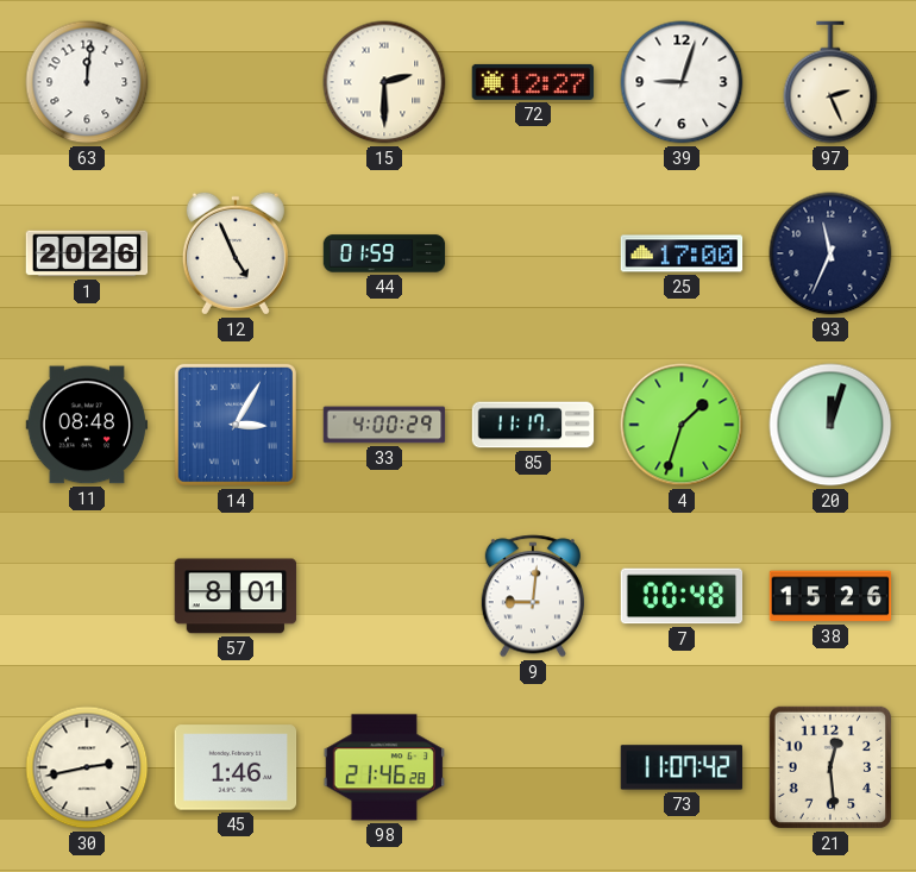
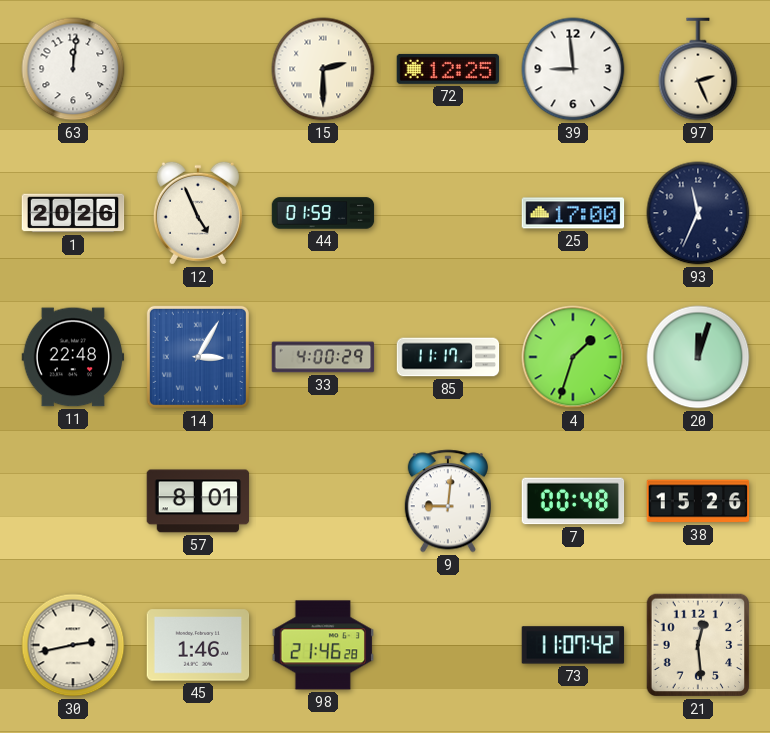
72: 12:27 -> 12:25
39: 9:03 -> 8:59
11: 08:48 -> 22:48
